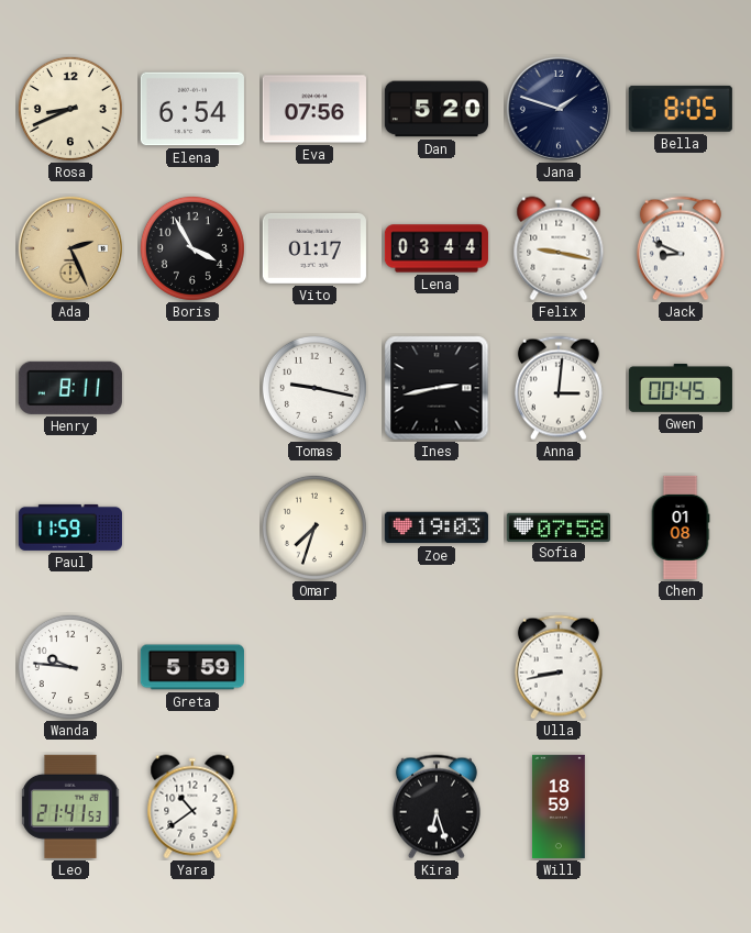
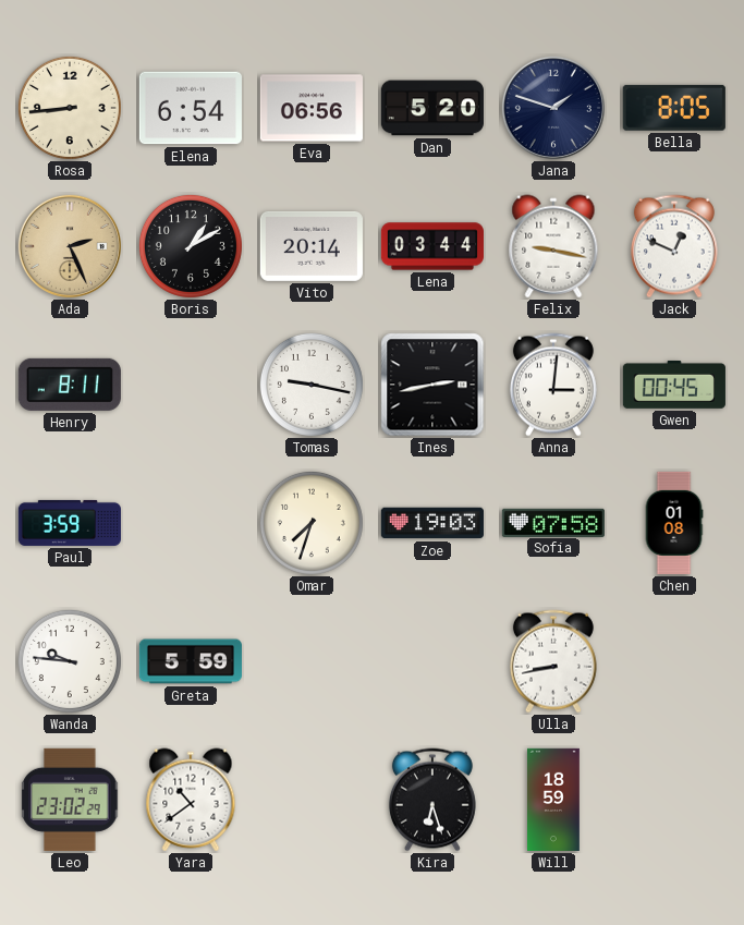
Rosa: 8:41 -> 8:44
Eva: 07:56 -> 06:56
Boris: 3:55 -> 1:10
Vito: 01:17 -> 20:14
Jack: 8:49 -> 12:49
Paul: 11:59 -> 3:59
Leo: 21:41 -> 23:02
